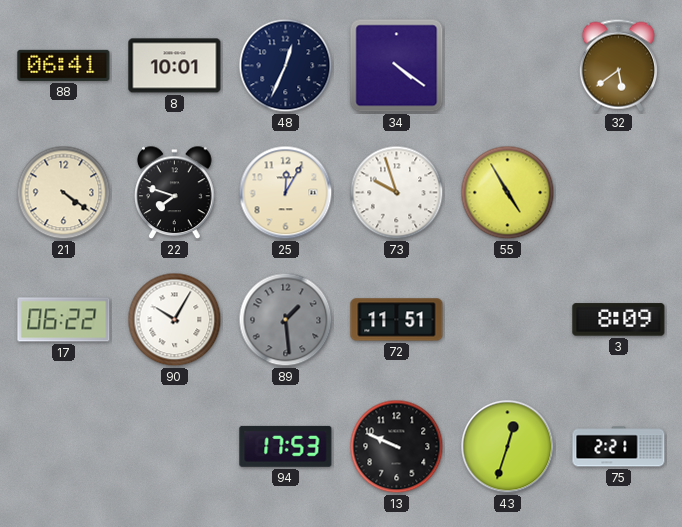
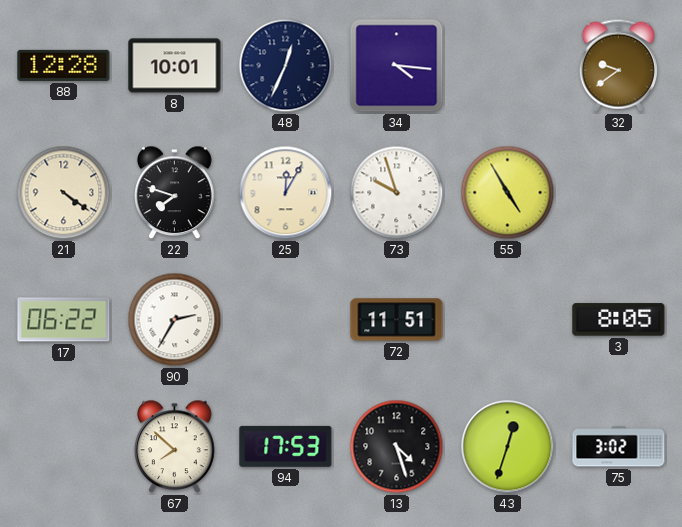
88: 06:41 -> 12:28
34: 4:21 -> 4:16
32: 5:39 -> 9:39
90: 10:05 -> 2:35
89: 1:29 -> none
3: 8:09 -> 8:05
67: none -> 7:52
13: 9:49 -> 4:27
75: 2:21 -> 3:02
